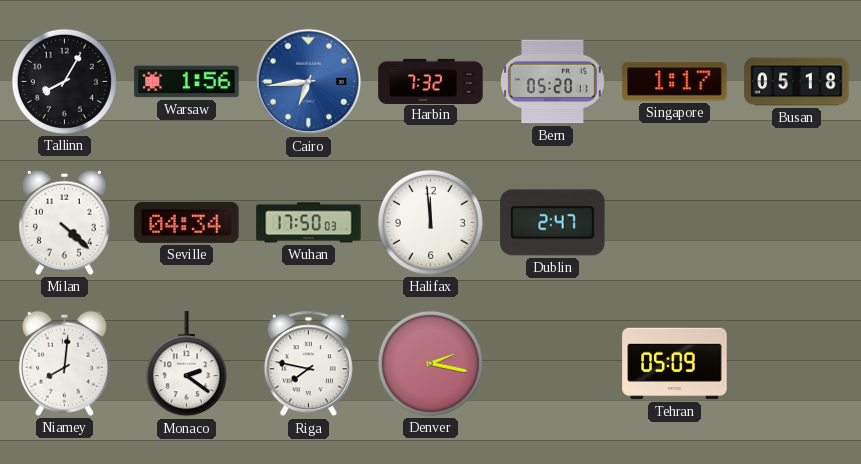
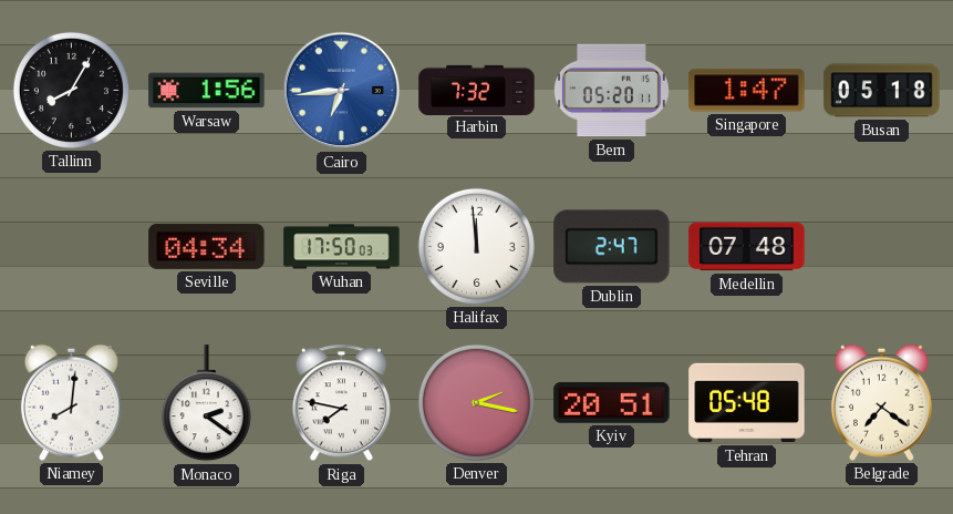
Singapore: 1:17 -> 1:47
Milan: 4:22 -> none
Medellin: none -> 07:48
Kyiv: none -> 20:51
Tehran: 05:09 -> 05:48
Belgrade: none -> 7:21
